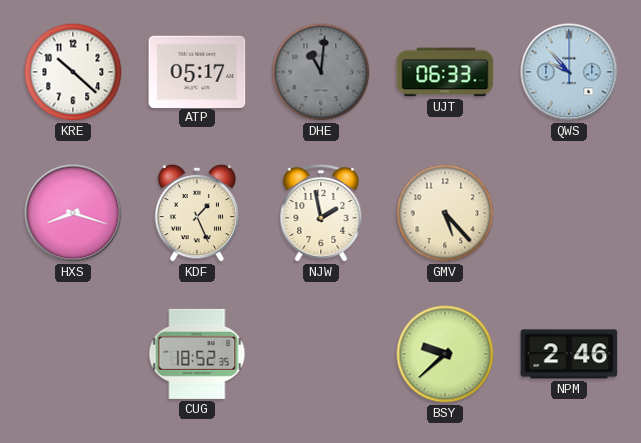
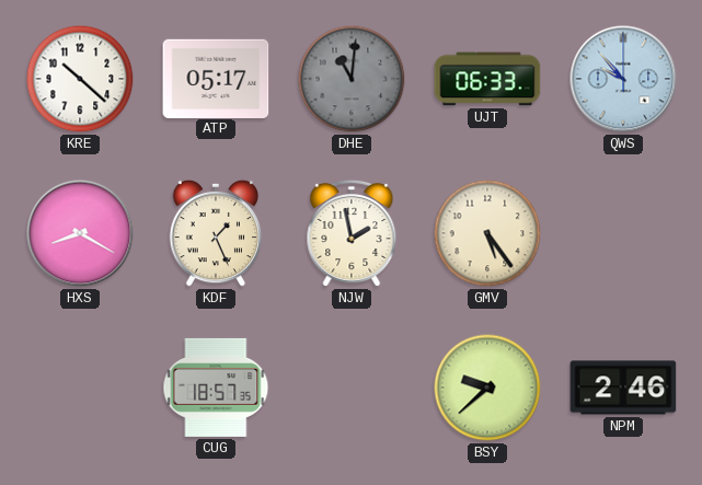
HXS: 8:18 -> 8:20
GMV: 5:23 -> 5:24
CUG: 18:52 -> 18:57
